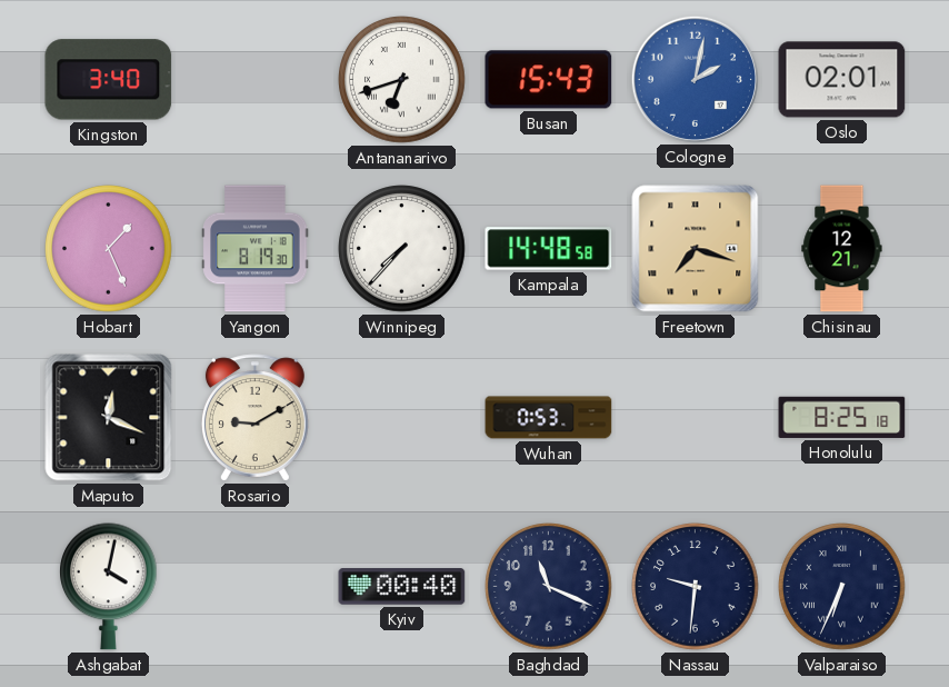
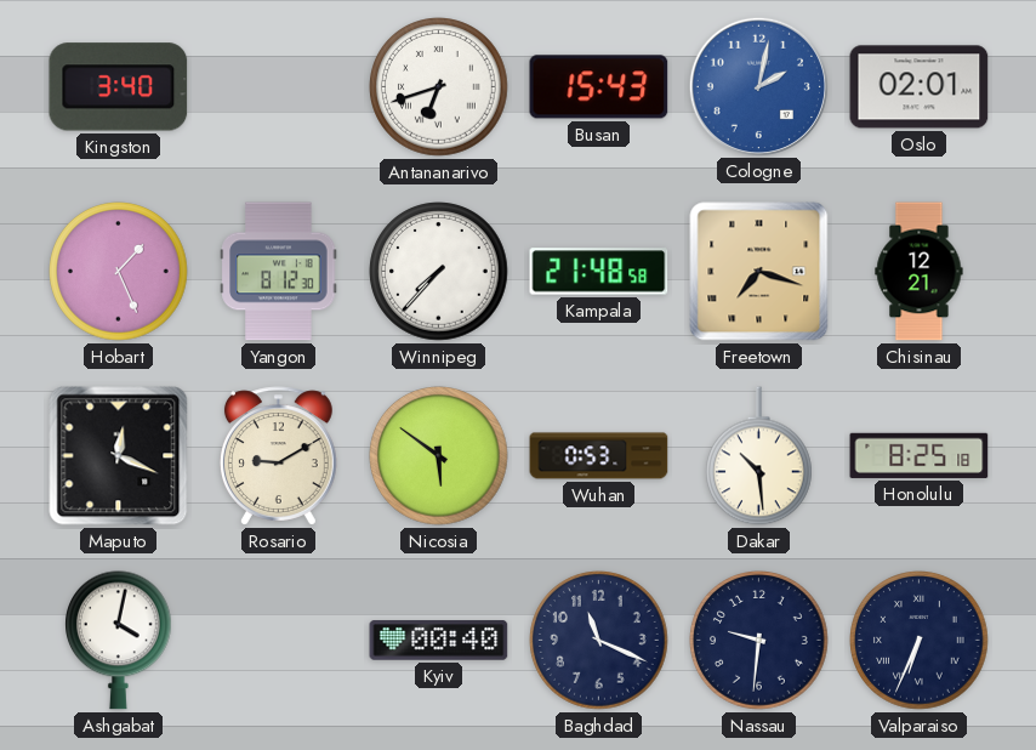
Yangon: 8:19 -> 8:12
Kampala: 14:48 -> 21:48
Nicosia: none -> 5:51
Dakar: none -> 10:29
